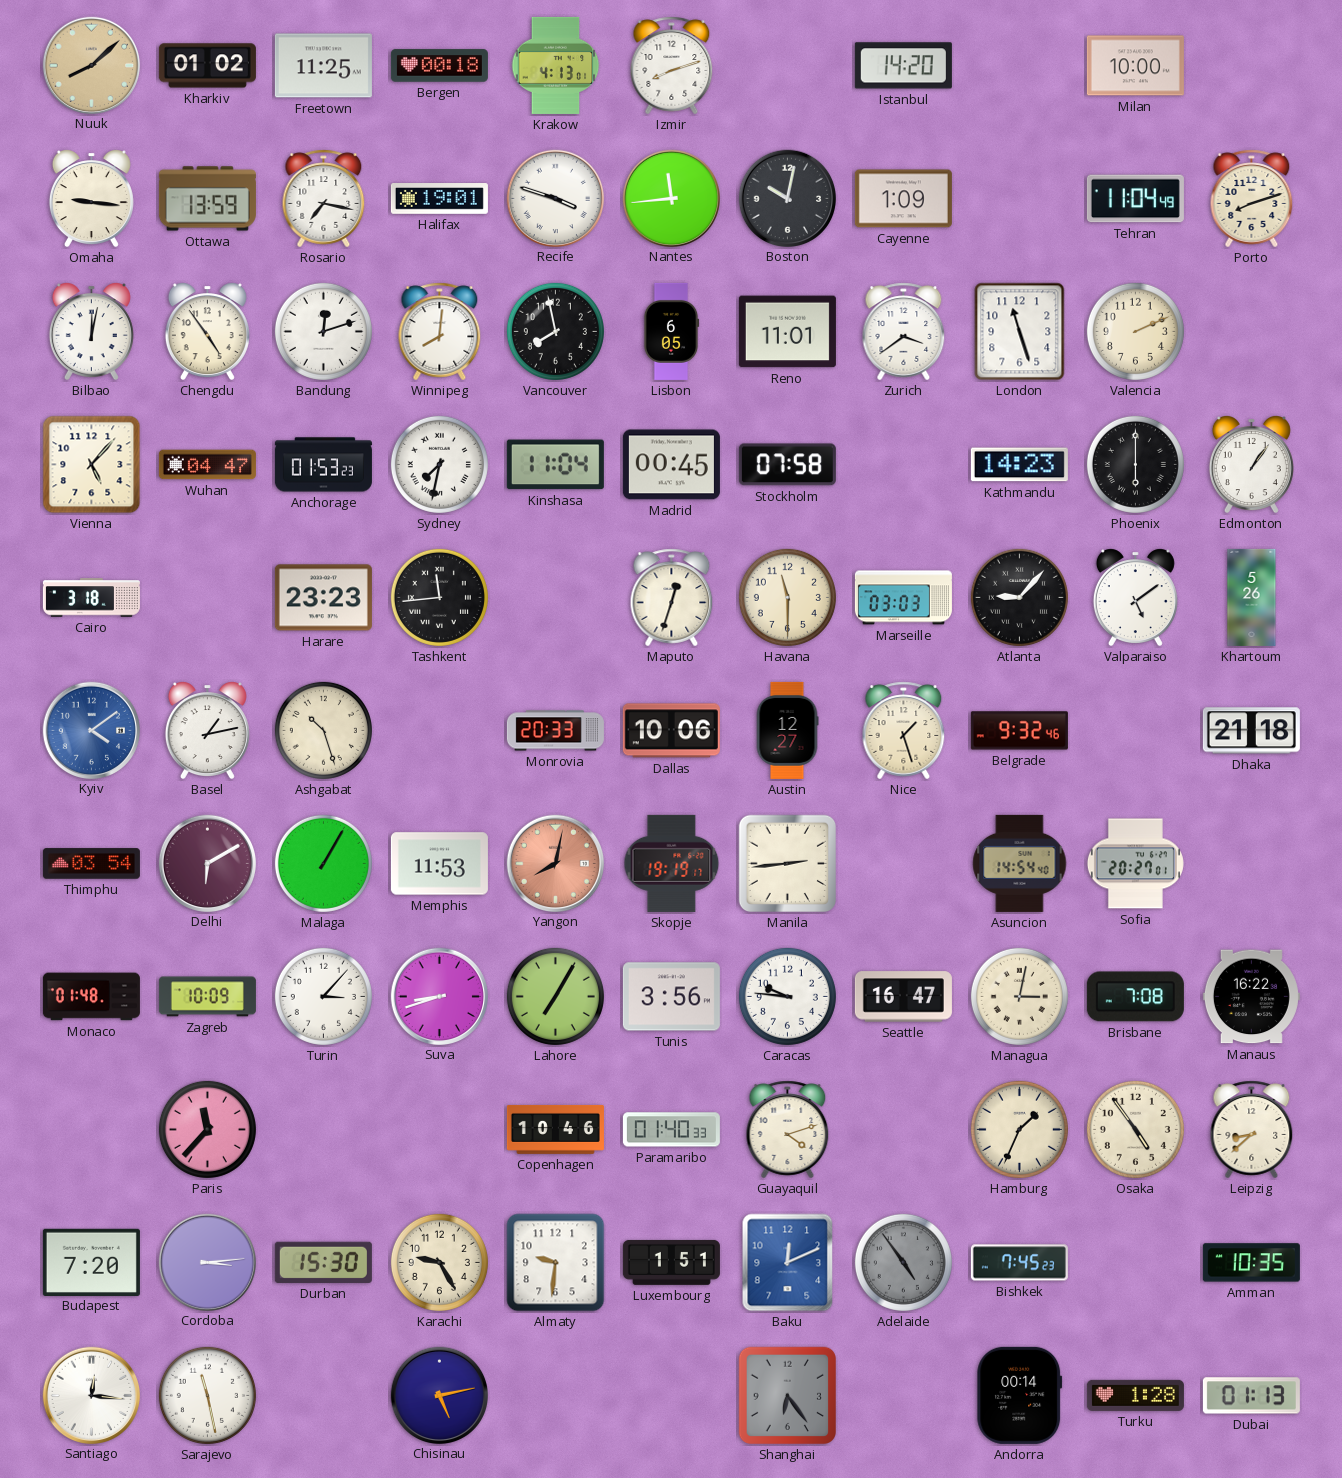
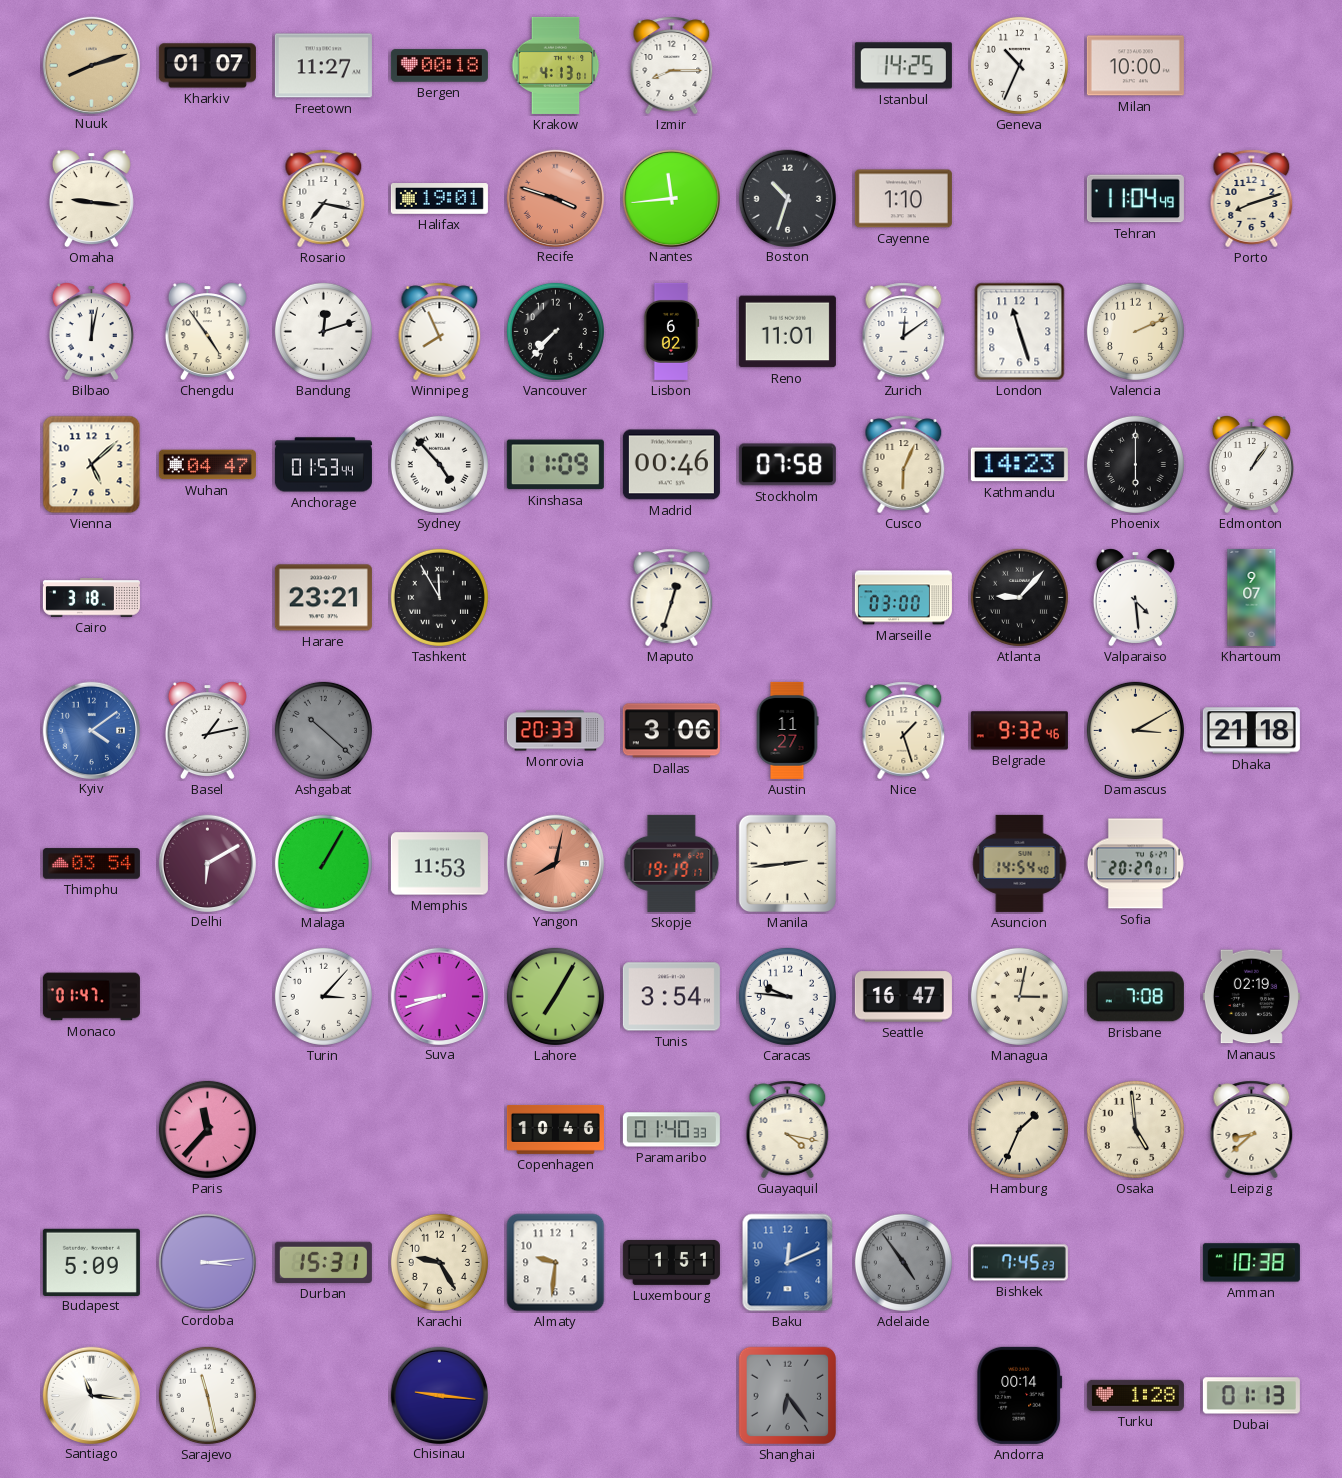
Nuuk: 8:08 -> 8:12
Kharkiv: 01:02 -> 01:07
Freetown: 11:25 -> 11:27
Izmir: 8:12 -> 8:15
Istanbul: 14:20 -> 14:25
Geneva: none -> 10:34
Ottawa: 13:59 -> none
Recife dial: white -> salmon
Boston: 10:02 -> 10:33
Cayenne: 1:09 -> 1:10
Winnipeg: 8:01 -> 7:56
Vancouver: 7:58 -> 7:37
Lisbon: 6:05 -> 6:02
Zurich: 3:39 -> 12:09
Vienna: 5:07 -> 5:08
Anchorage: 01:53:23 -> 01:53:44
Sydney: 7:32 -> 4:53
Kinshasa: 11:04 -> 11:09
Madrid: 00:45 -> 00:46
Cusco: none -> 6:04
Harare: 23:23 -> 23:21
Tashkent: 11:44 -> 11:55
Havana: 11:30 -> none
Marseille: 03:03 -> 03:00
Valparaiso: 5:09 -> 4:29
Khartoum: 5:26 -> 9:07
Ashgabat: 10:27 -> 10:22
Ashgabat dial: cream -> grey
Dallas: 10:06 -> 3:06
Austin: 12:27 -> 11:27
Damascus: none -> 3:10
Monaco: 01:48 -> 01:47
Zagreb: 10:09 -> none
Tunis: 3:56 -> 3:54
Manaus: 16:22 -> 02:19
Guayaquil: 4:12 -> 4:17
Osaka: 4:54 -> 4:59
Budapest: 7:20 -> 5:09
Durban: 15:30 -> 15:31
Amman: 10:35 -> 10:38
Santiago: 12:16 -> 11:16
Chisinau: 5:13 -> 9:16
